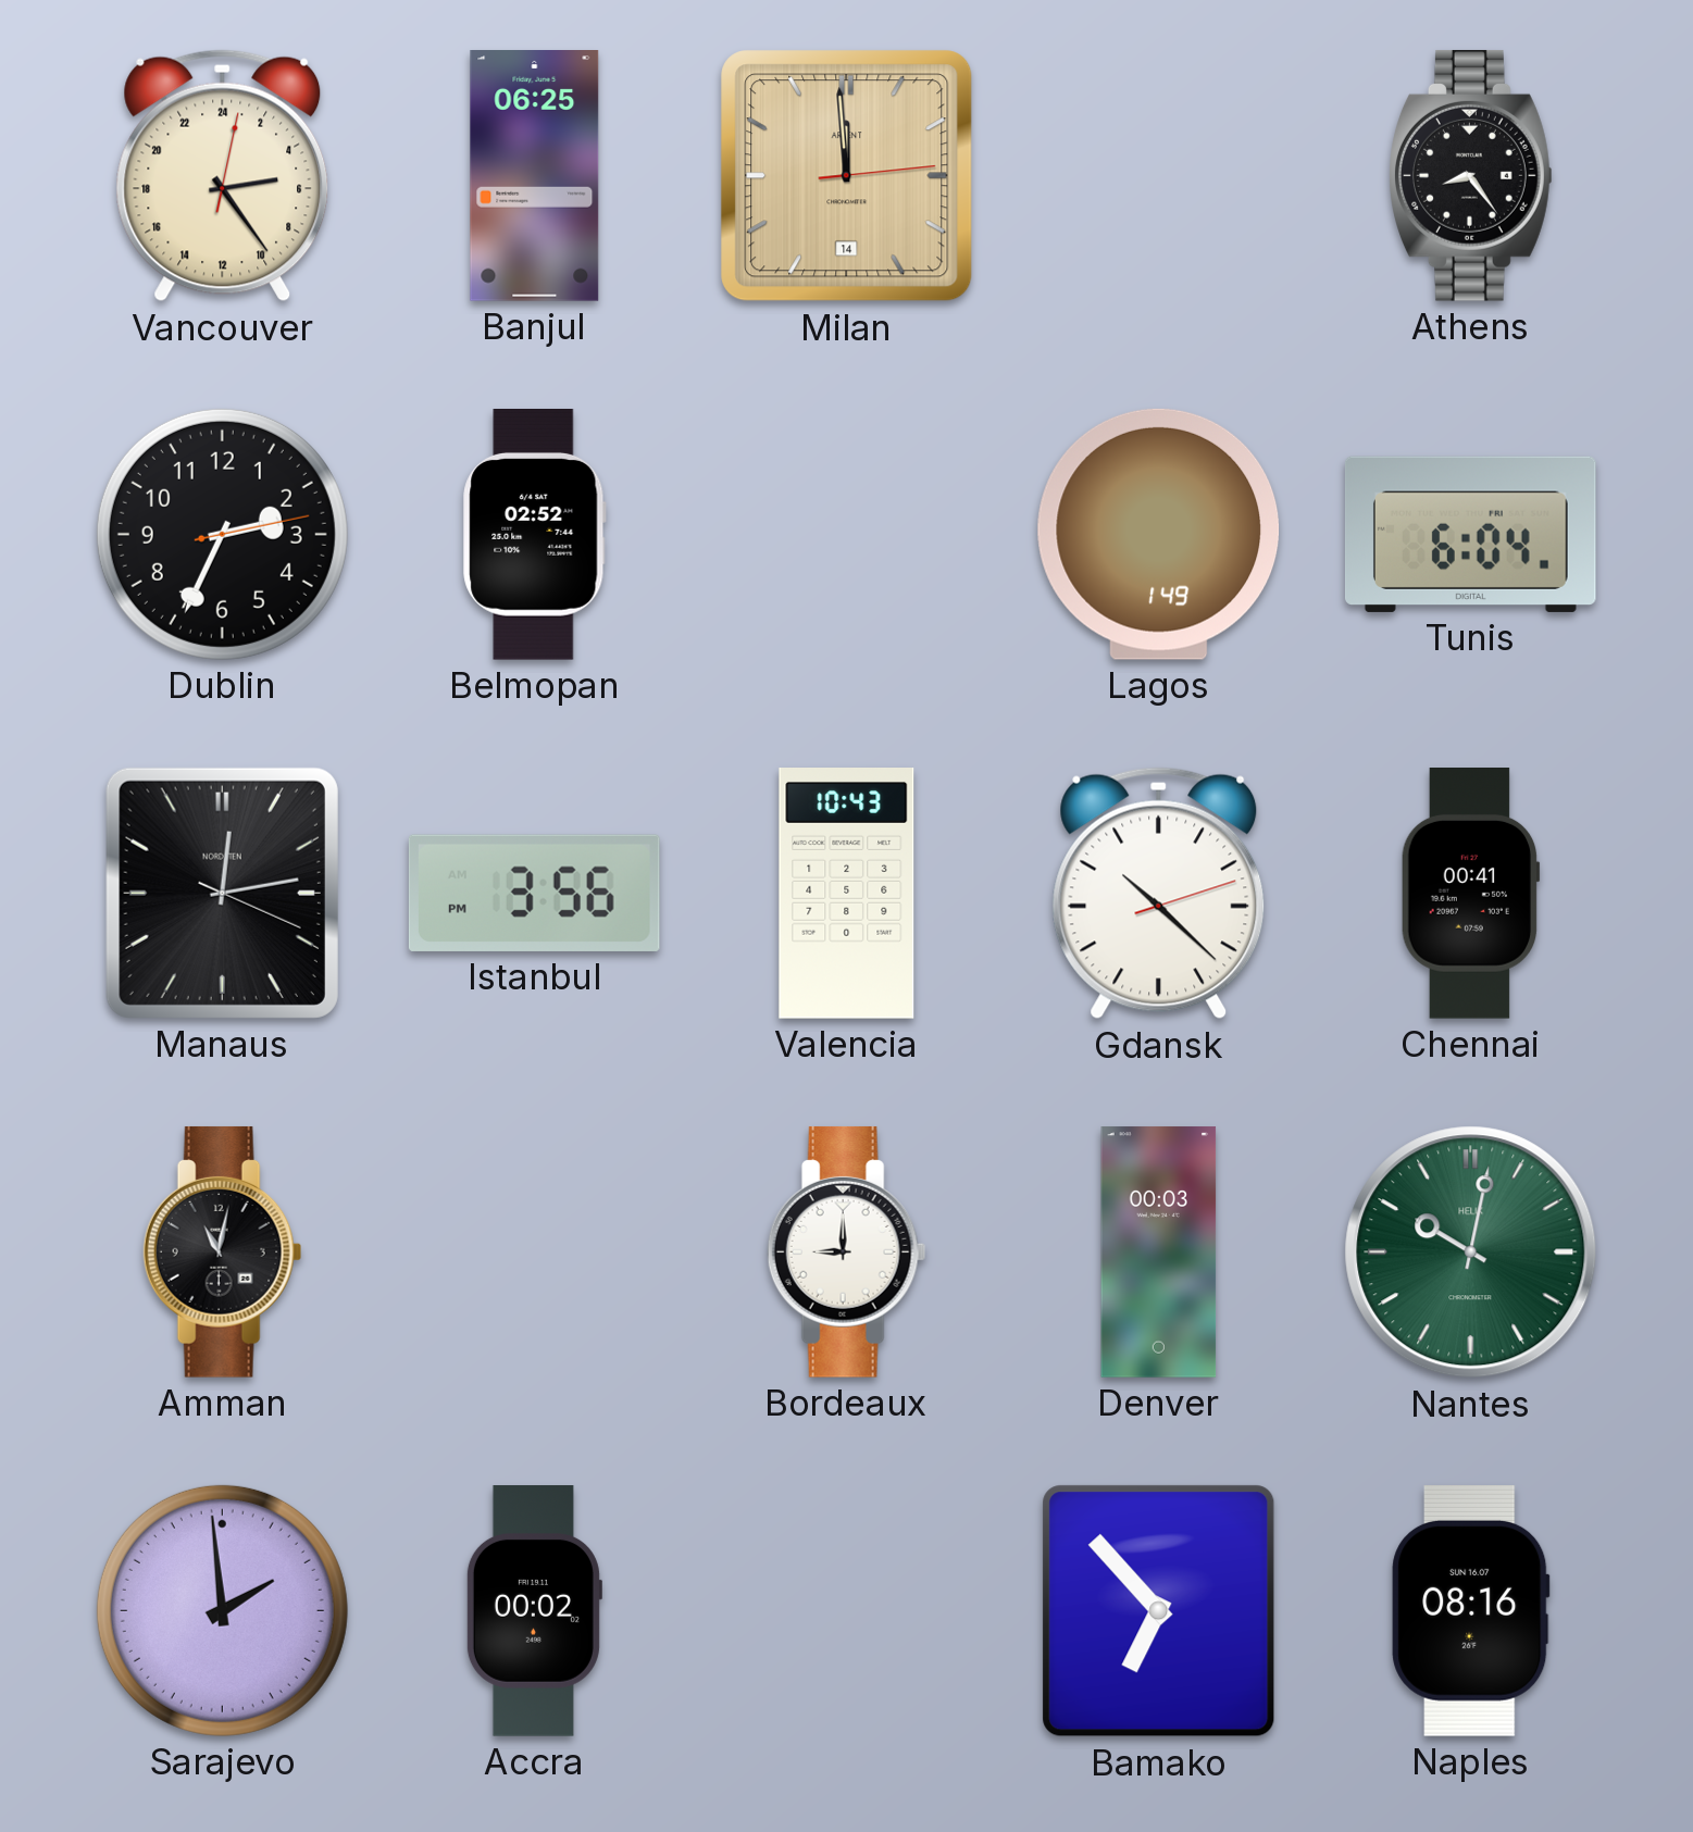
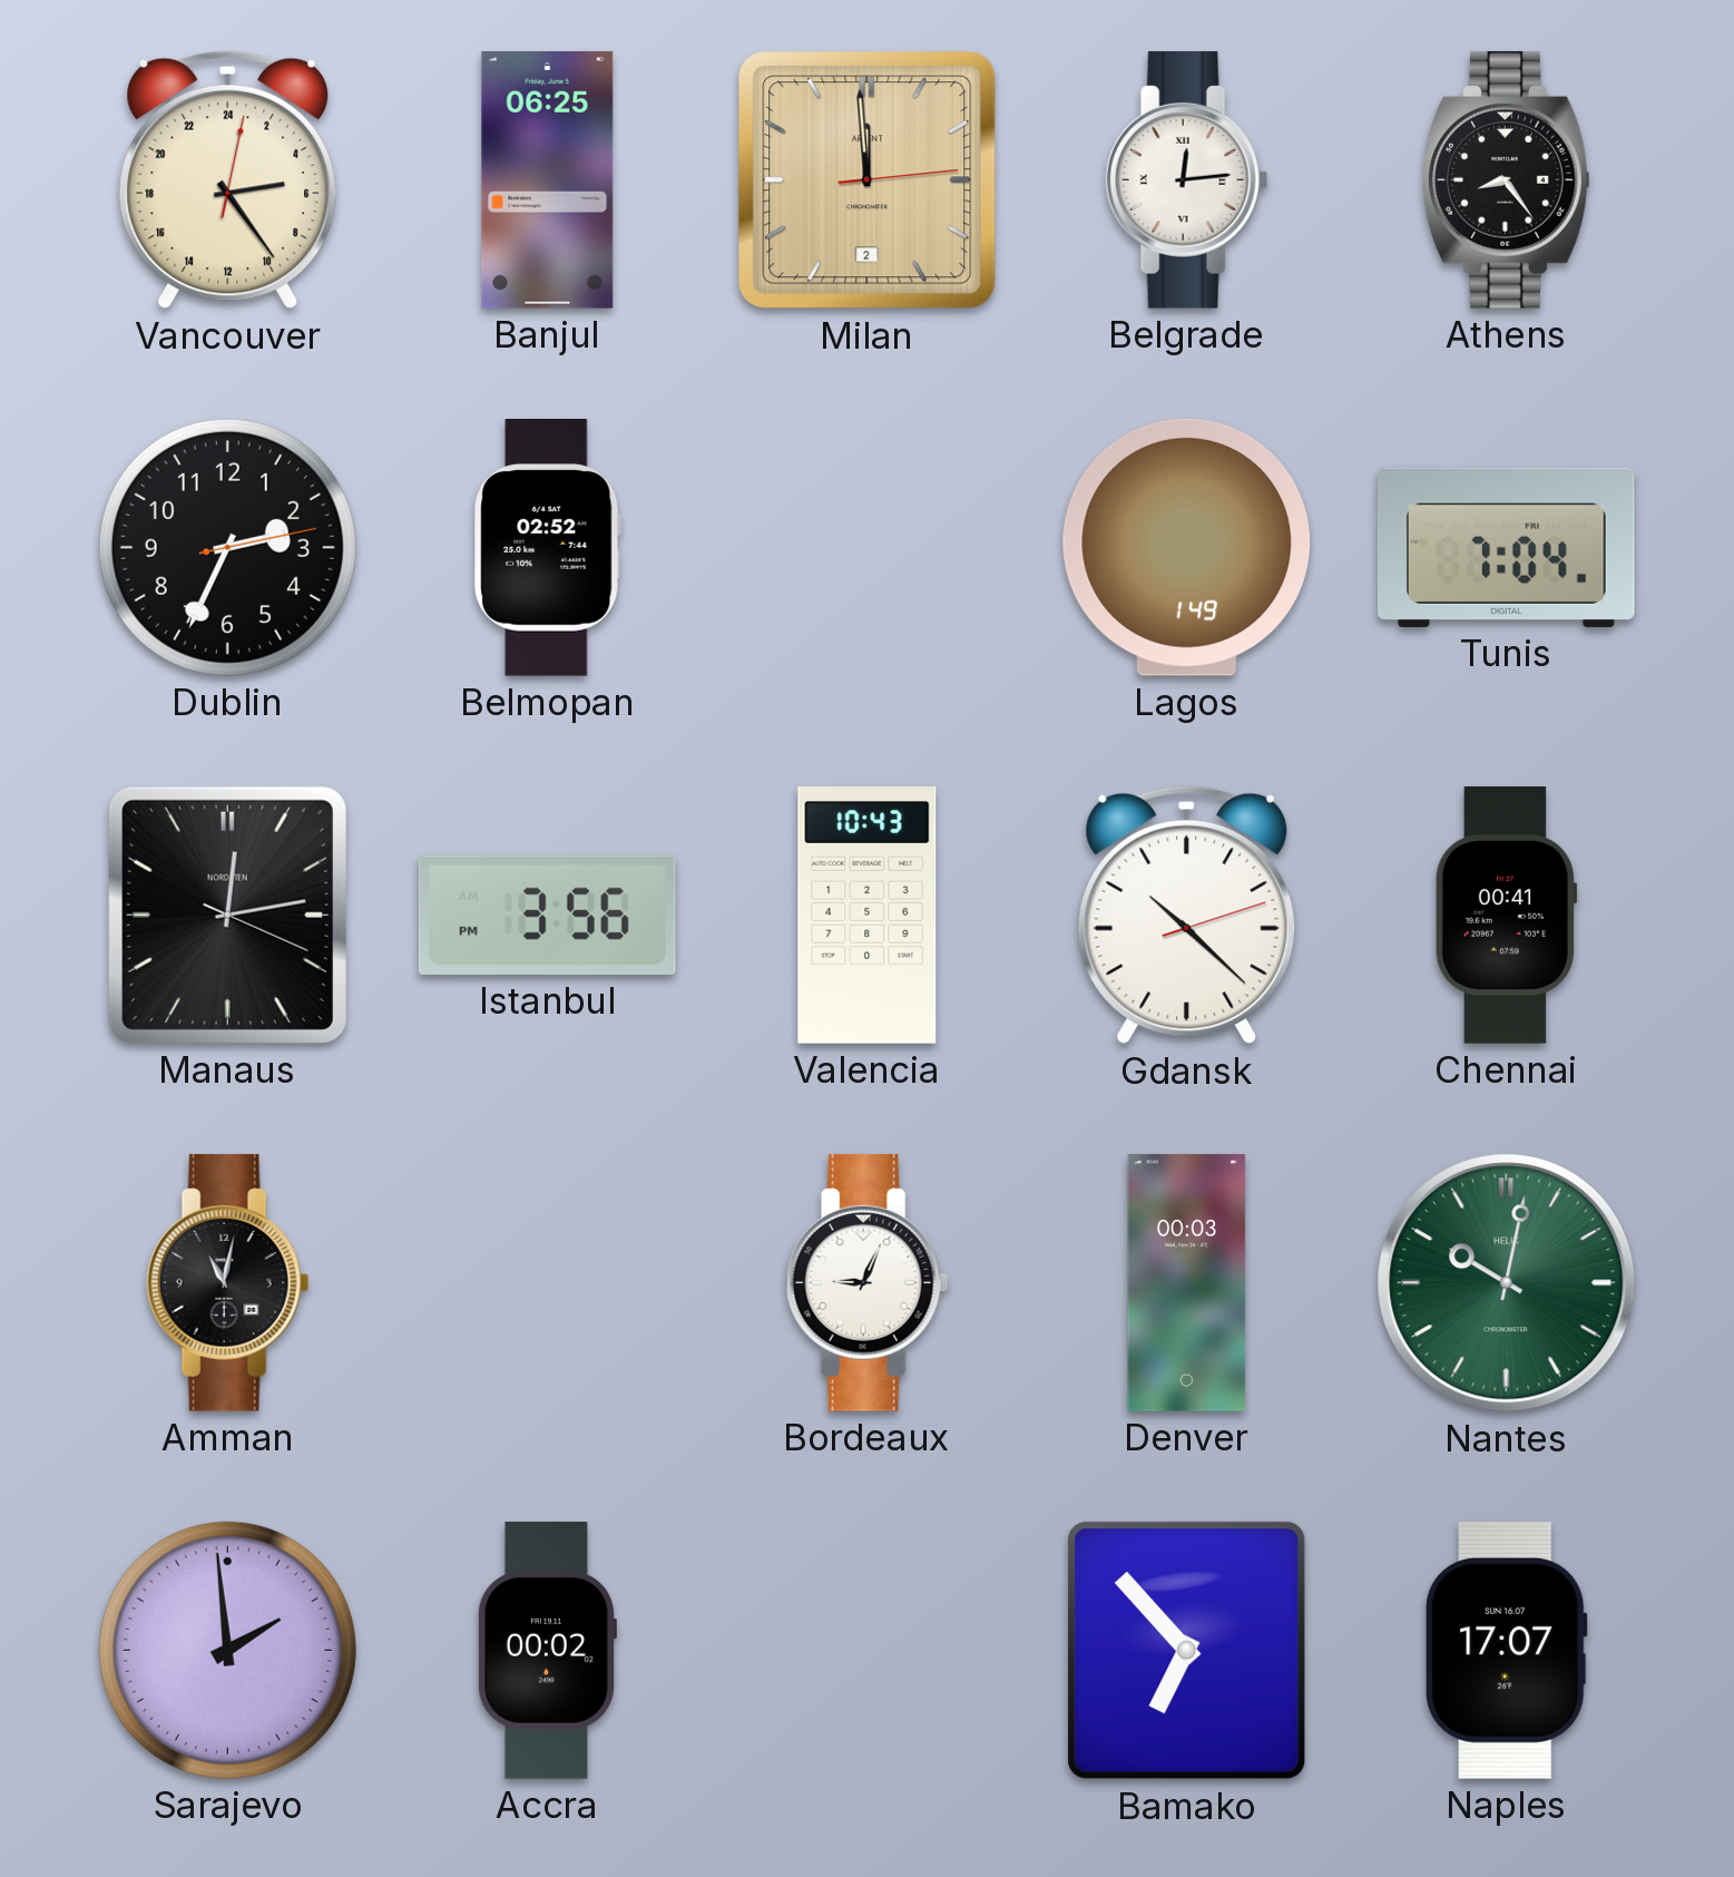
Milan date: 14 -> 2
Belgrade: none -> 12:14
Tunis: 6:04 -> 7:04
Bordeaux: 9:00 -> 9:04
Naples: 08:16 -> 17:07
